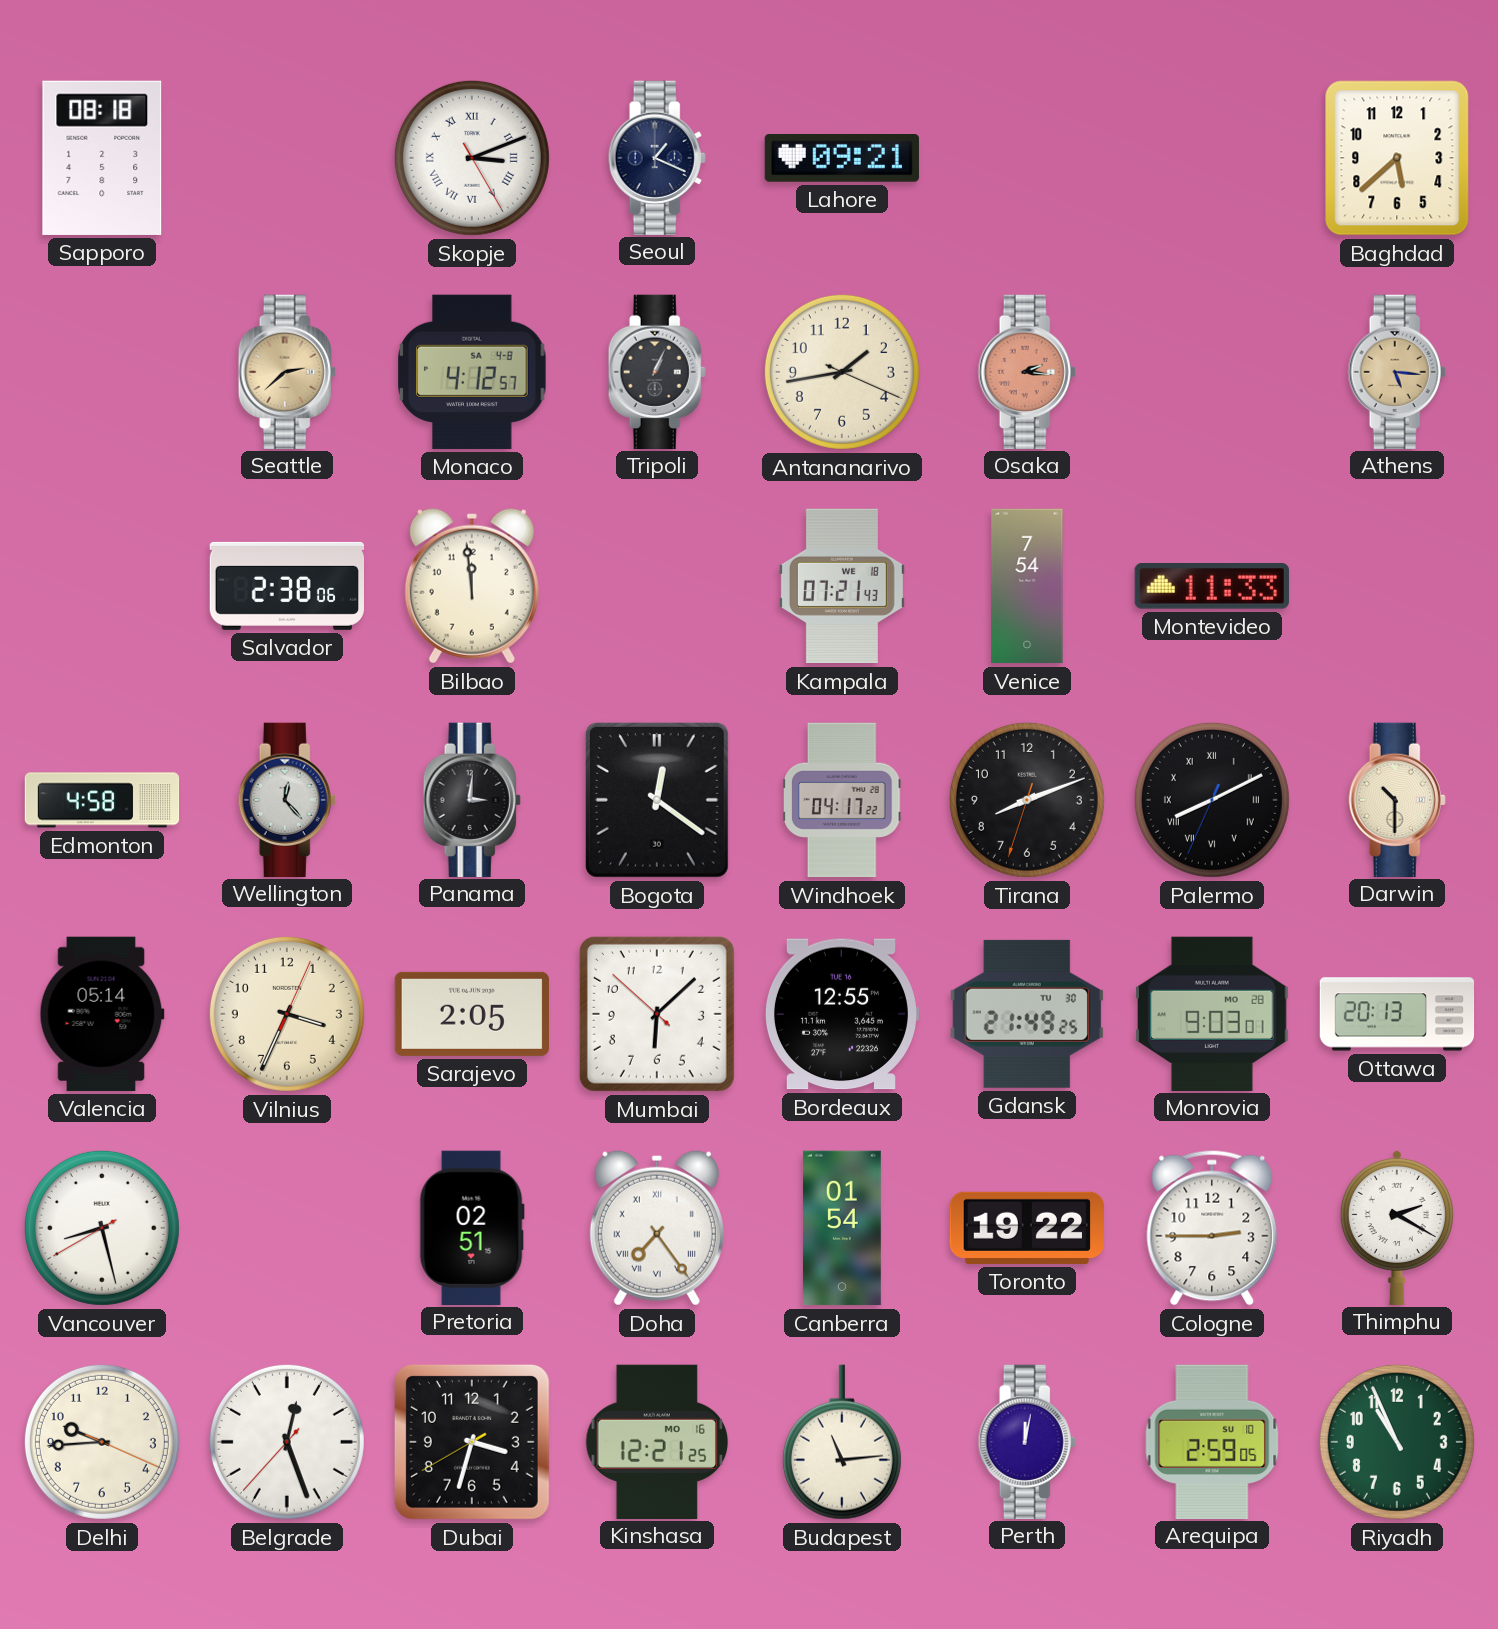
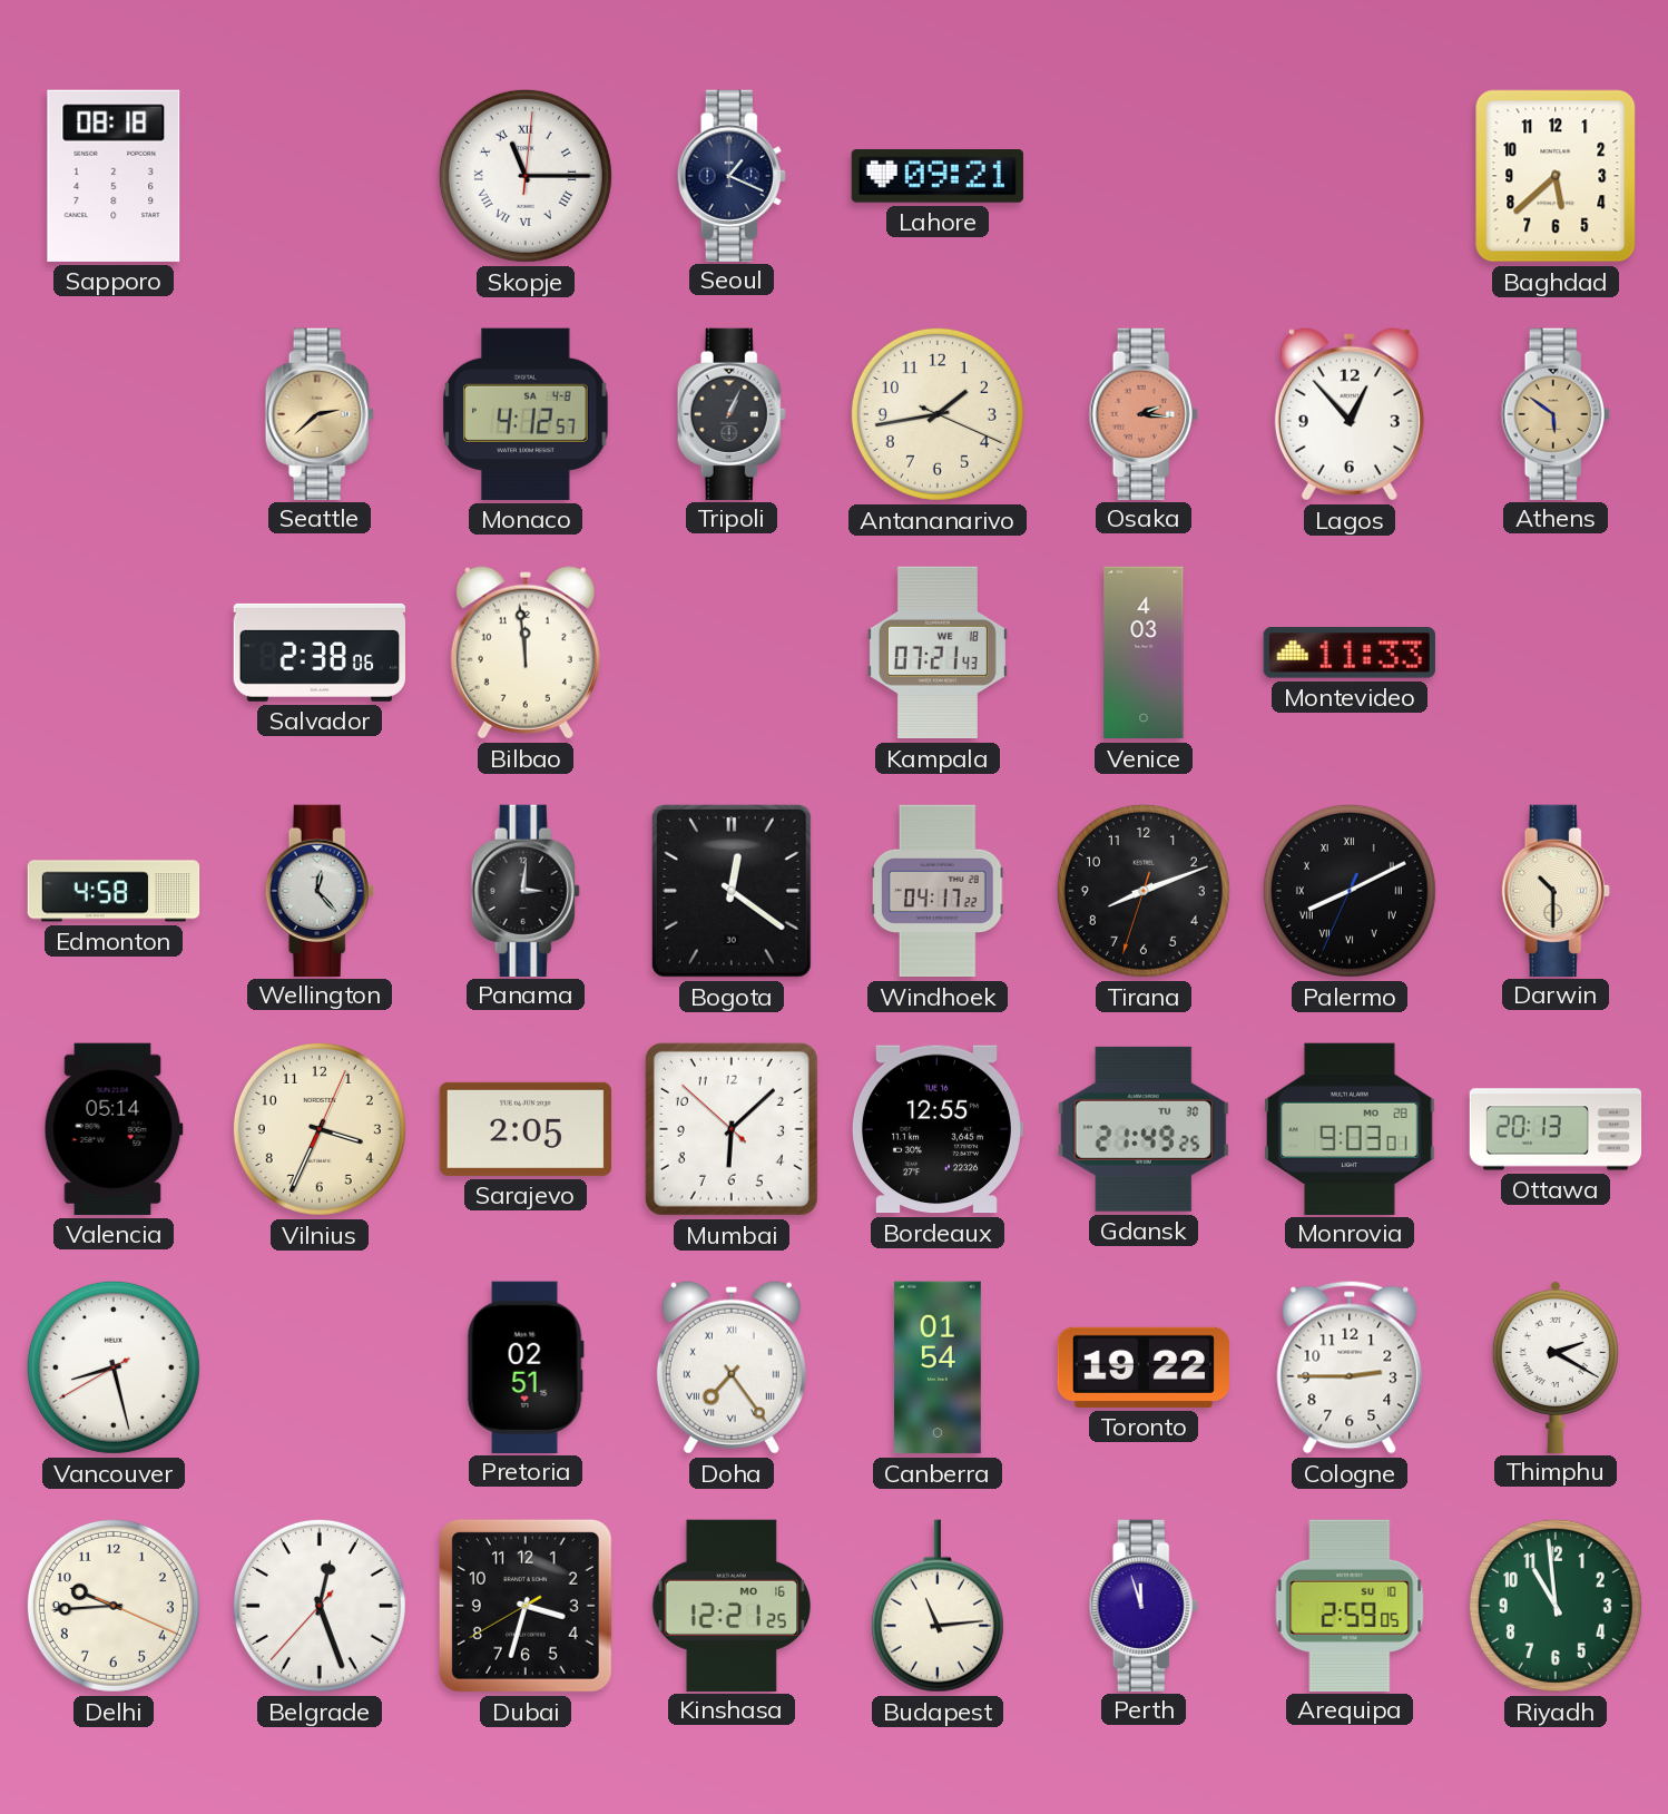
Skopje: 3:11 -> 11:15
Lagos: none -> 12:53
Athens: 5:16 -> 5:51
Venice: 7:54 -> 4:03
Perth: 12:02 -> 11:57
Riyadh: 10:56 -> 10:59
